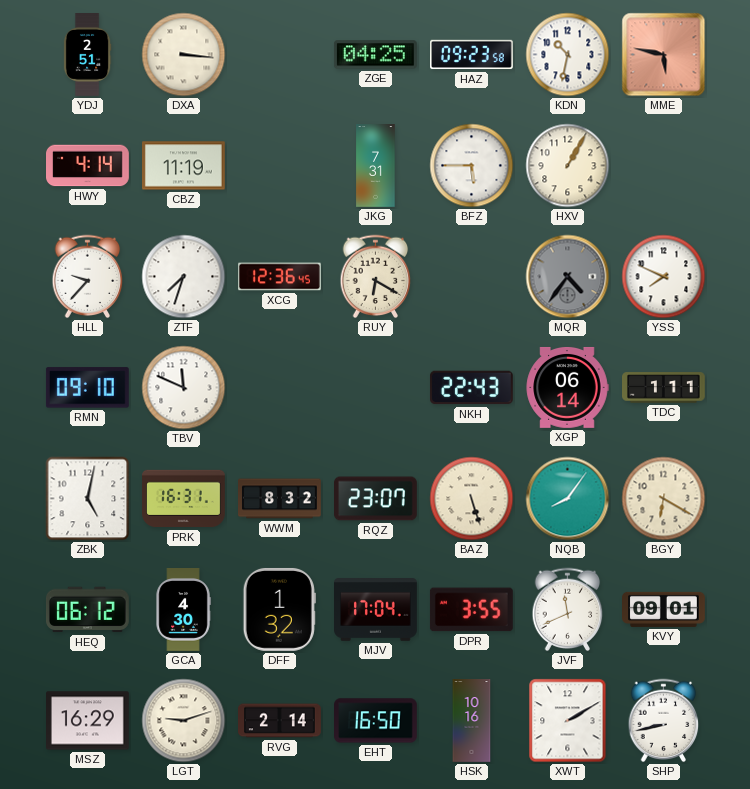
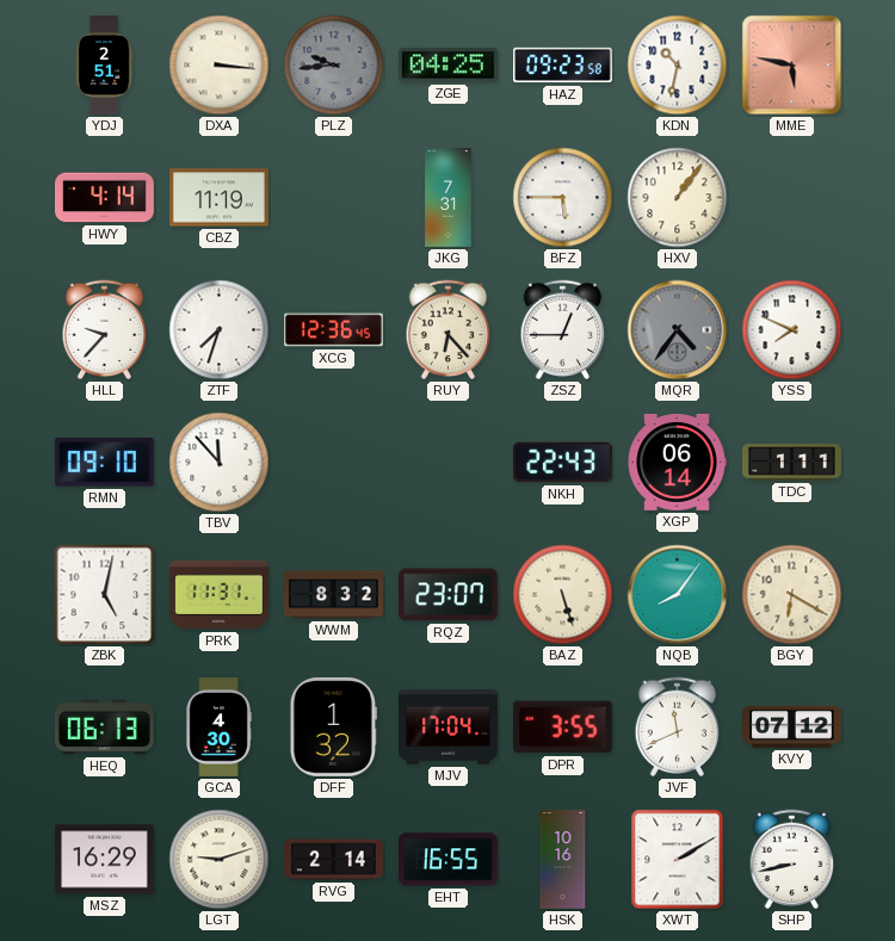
PLZ: none -> 9:44
HXV: 1:05 -> 1:06
RUY: 6:20 -> 6:23
ZSZ: none -> 12:45
TBV: 11:49 -> 11:53
PRK: 16:31 -> 11:31
HEQ: 06:12 -> 06:13
KVY: 09:01 -> 07:12
EHT: 16:50 -> 16:55
